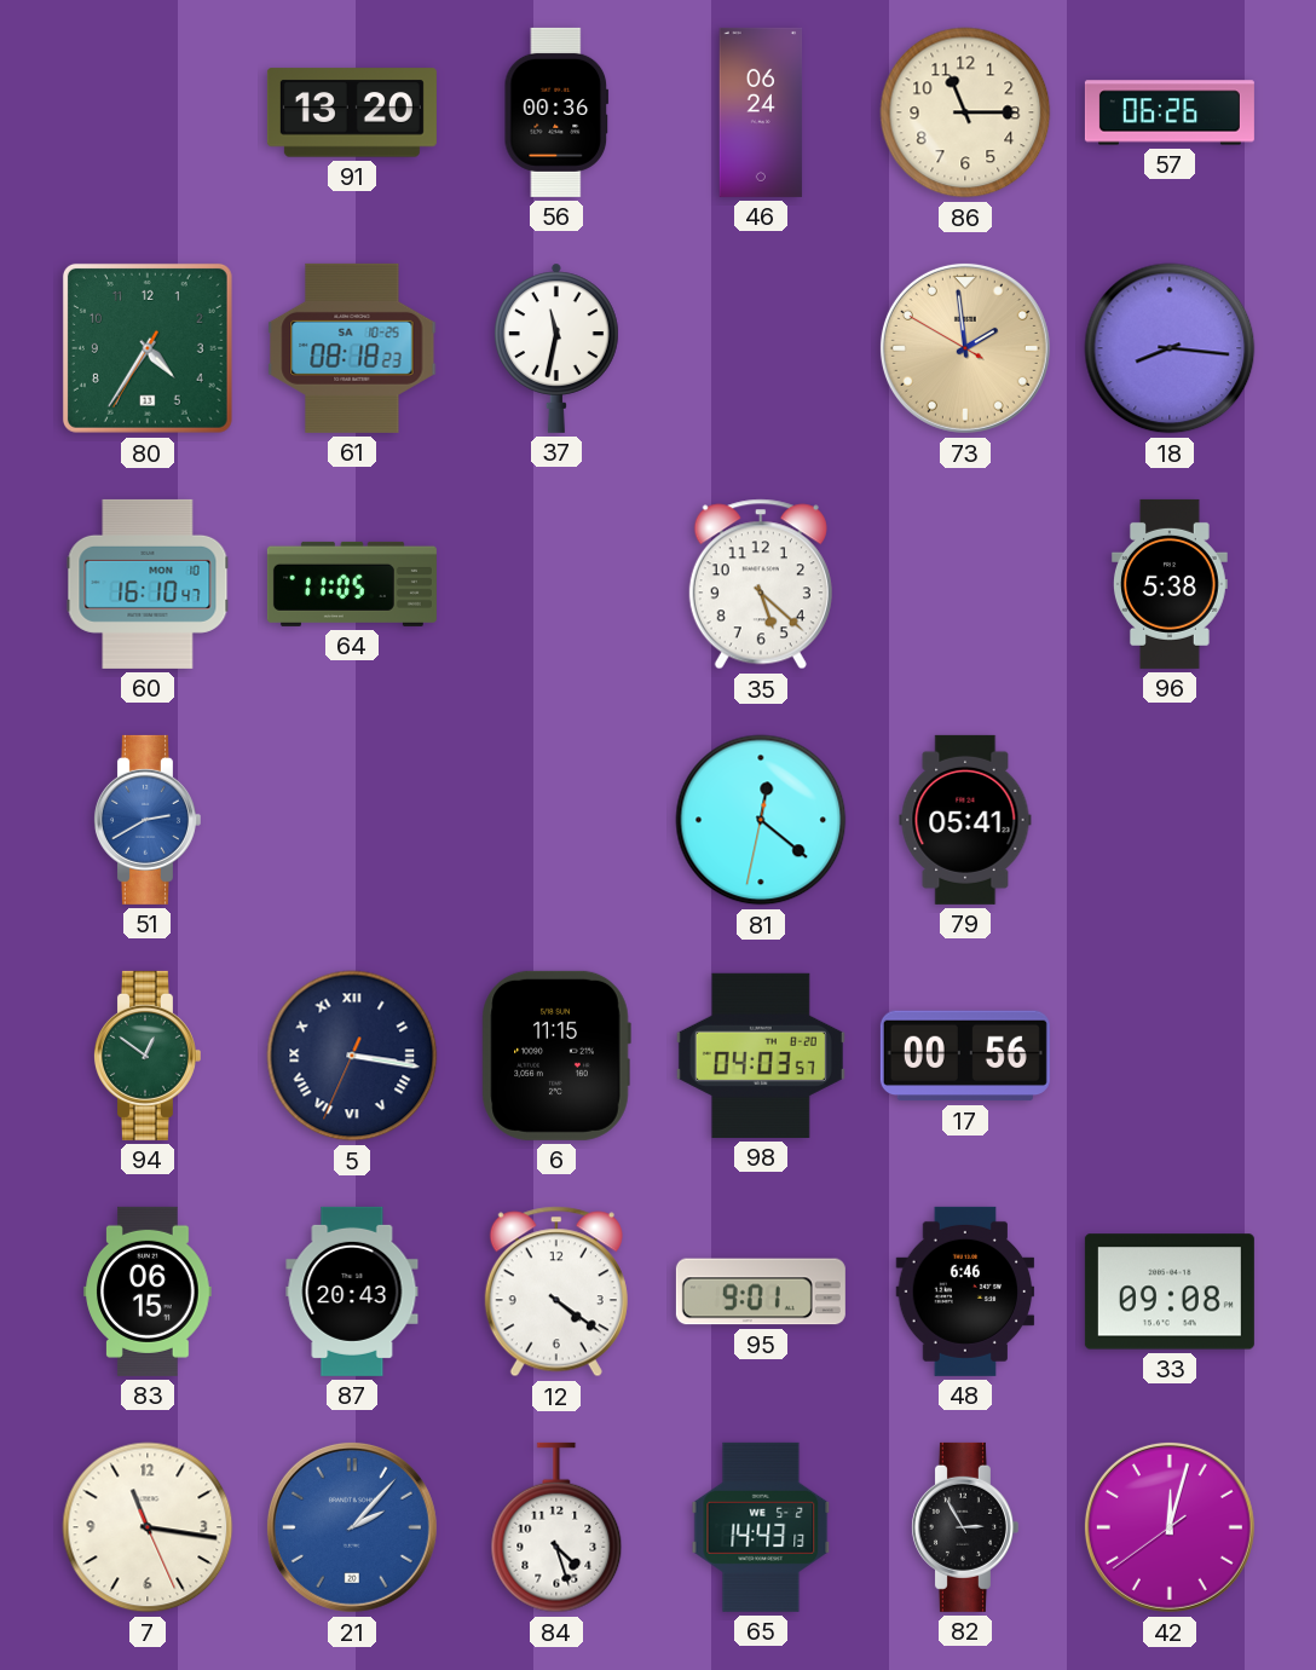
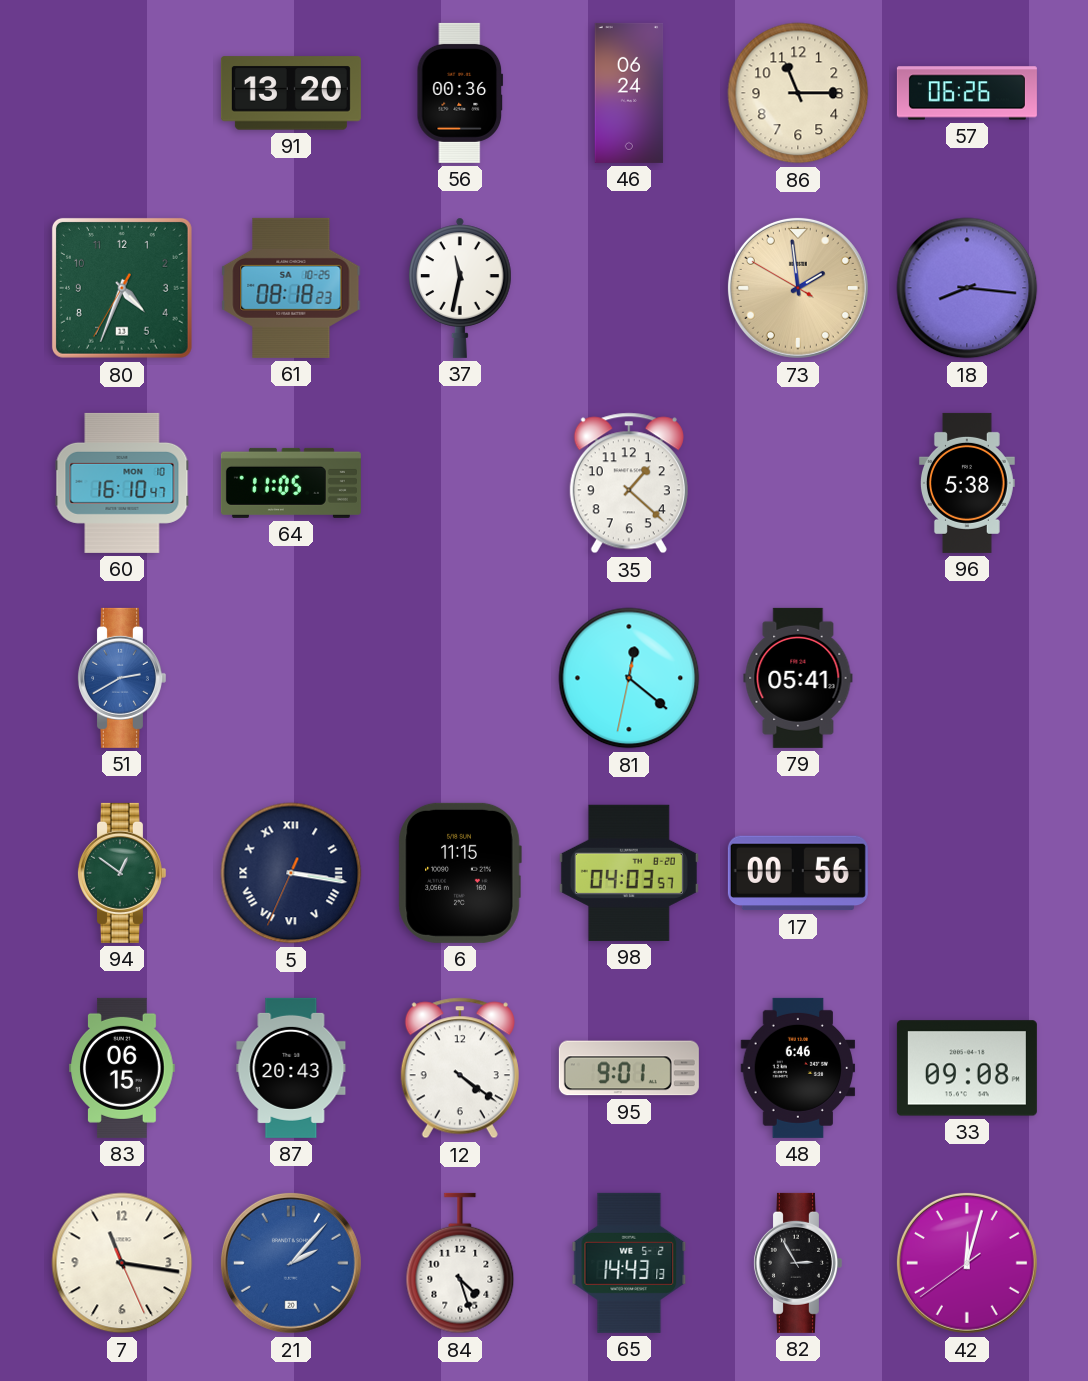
80: 4:35 -> 4:33
35: 5:22 -> 1:22
